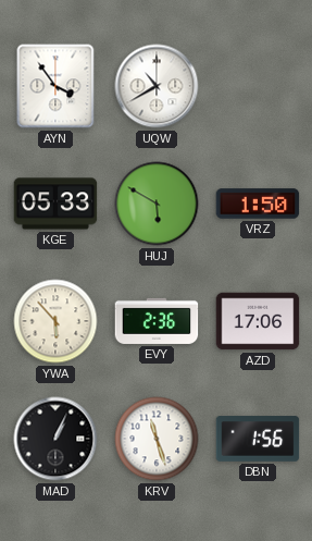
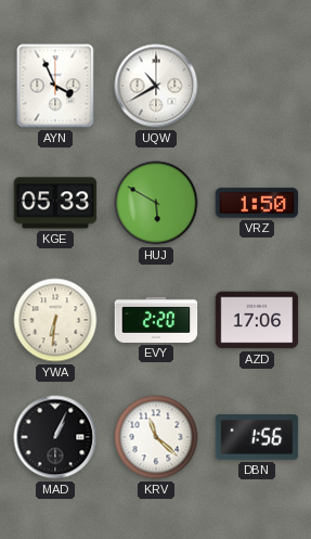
AYN: 3:54 -> 3:56
YWA: 5:53 -> 6:31
EVY: 2:36 -> 2:20
KRV: 11:27 -> 11:22
